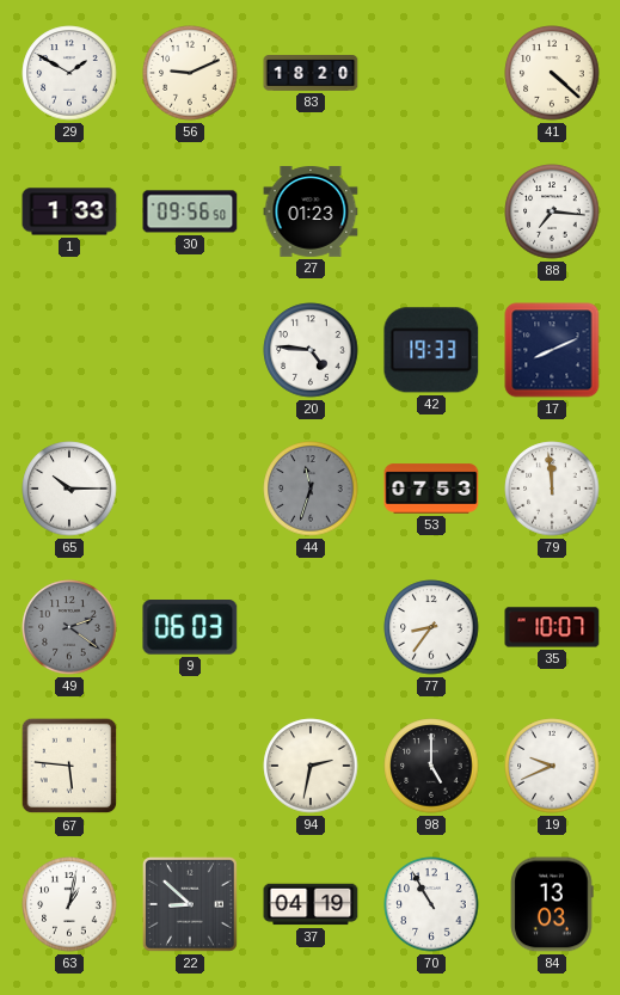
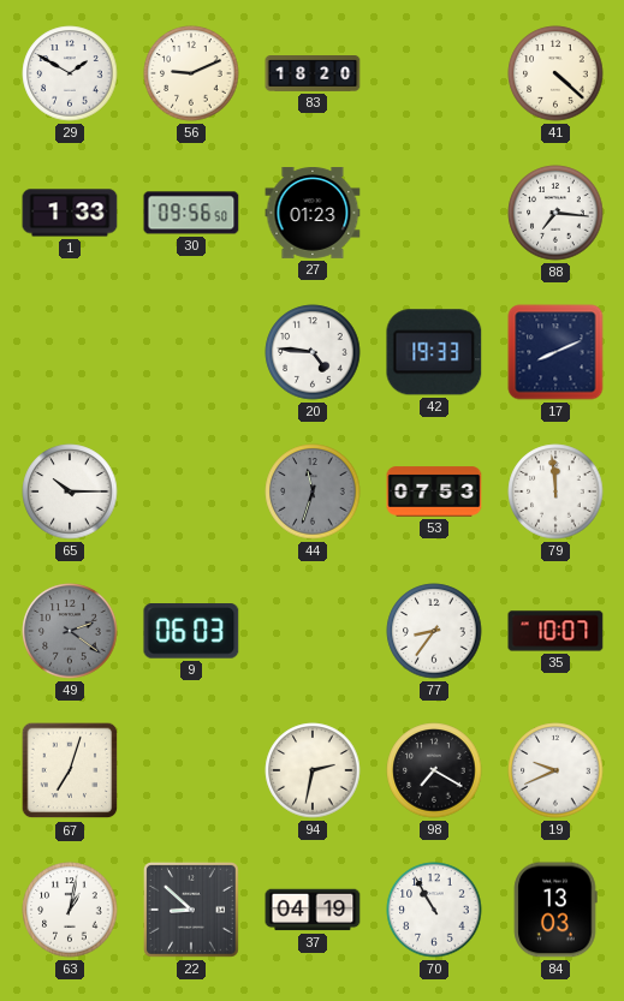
67: 5:46 -> 7:03
98: 5:00 -> 7:20
